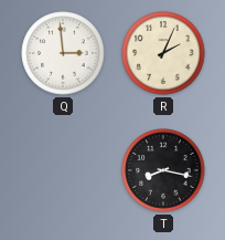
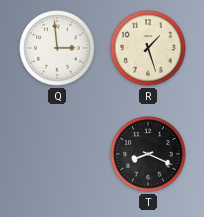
R: 2:04 -> 1:27
T: 8:17 -> 8:19
